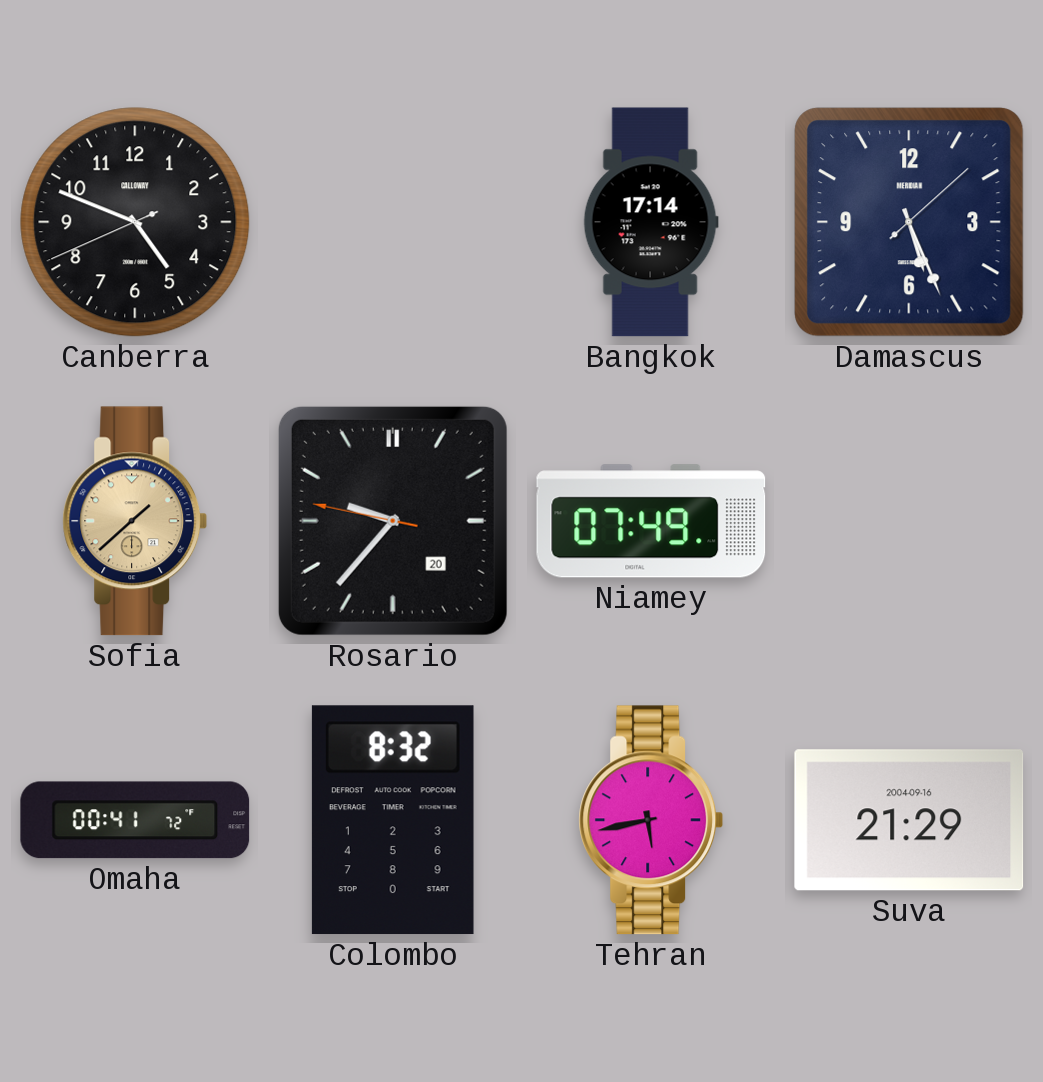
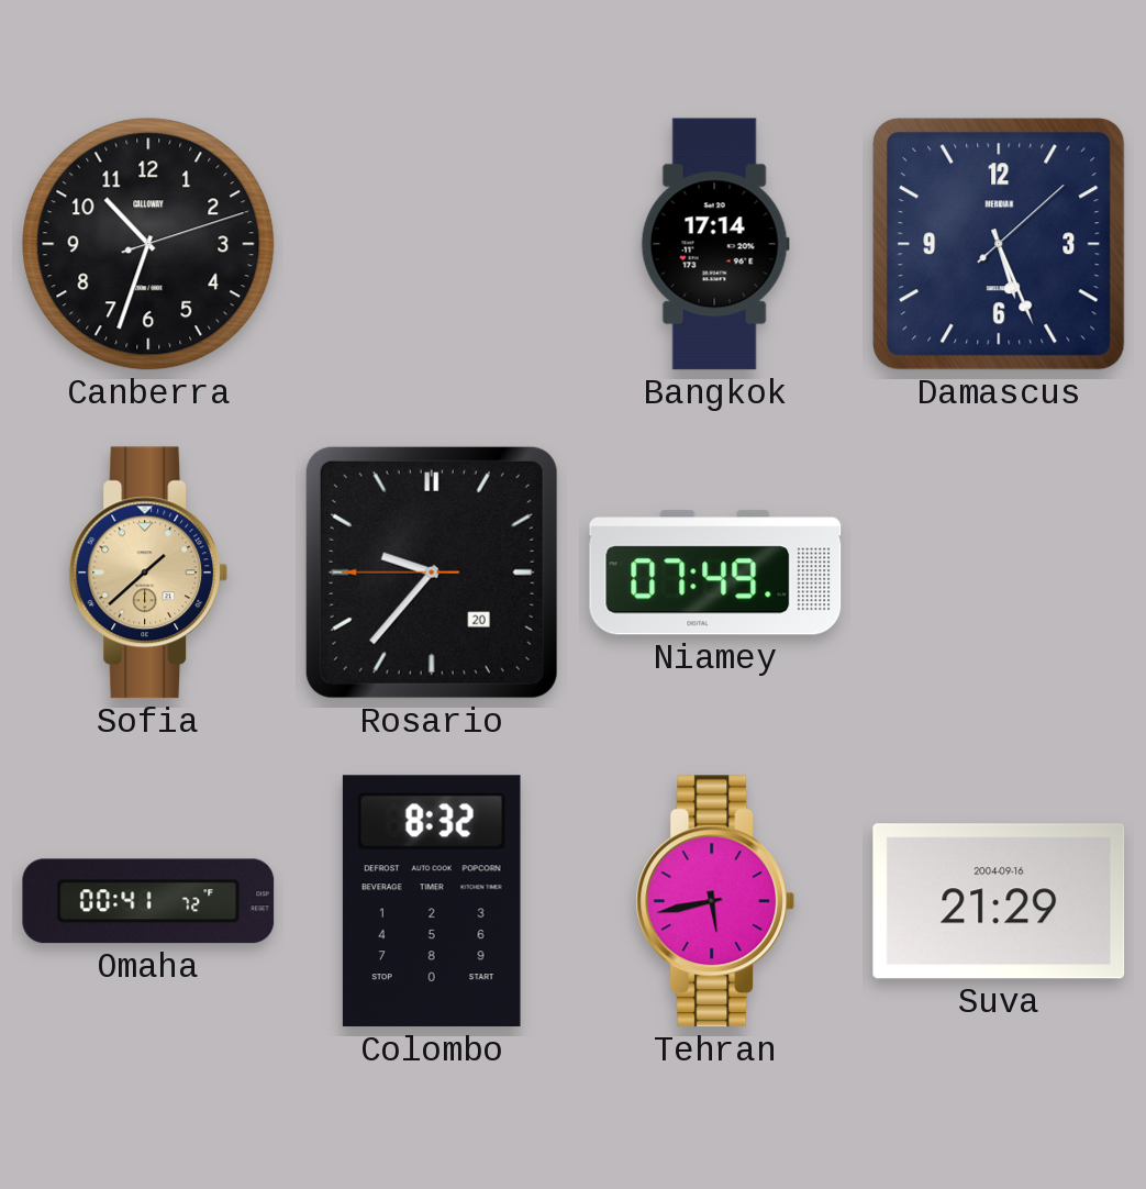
Canberra: 4:48 -> 10:33
Rosario: 9:36:47 -> 9:36:45
